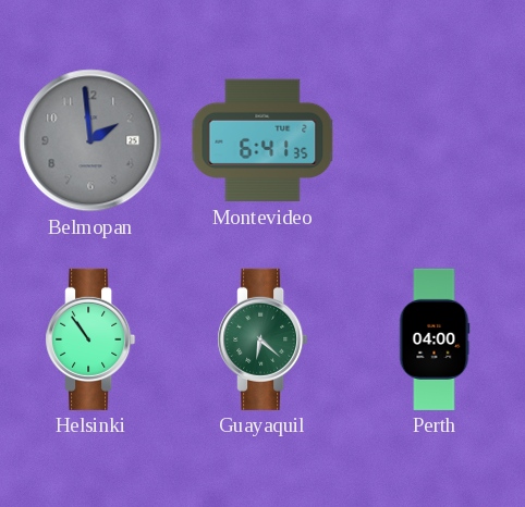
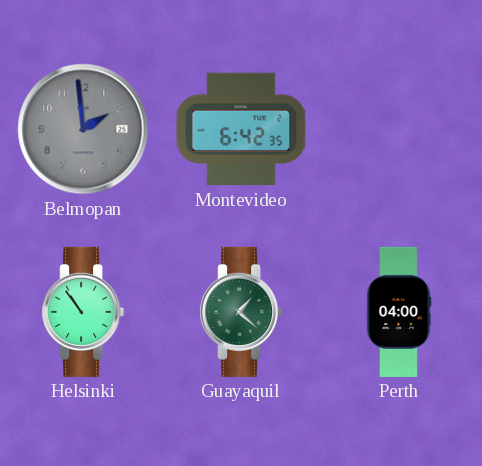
Montevideo: 6:41 -> 6:42
Guayaquil: 6:22 -> 1:22
